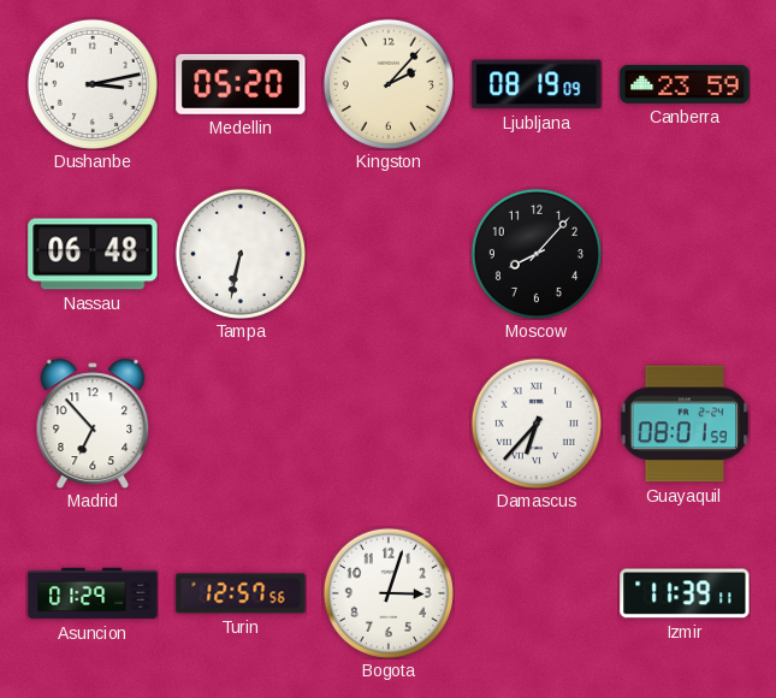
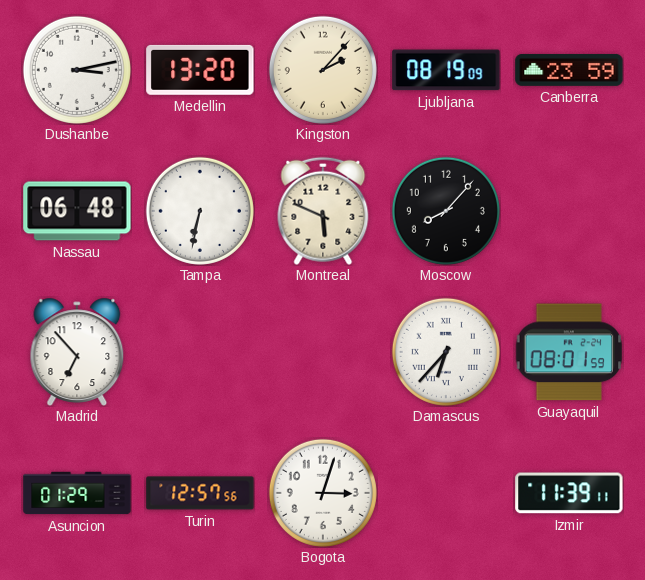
Medellin: 05:20 -> 13:20
Montreal: none -> 5:49
